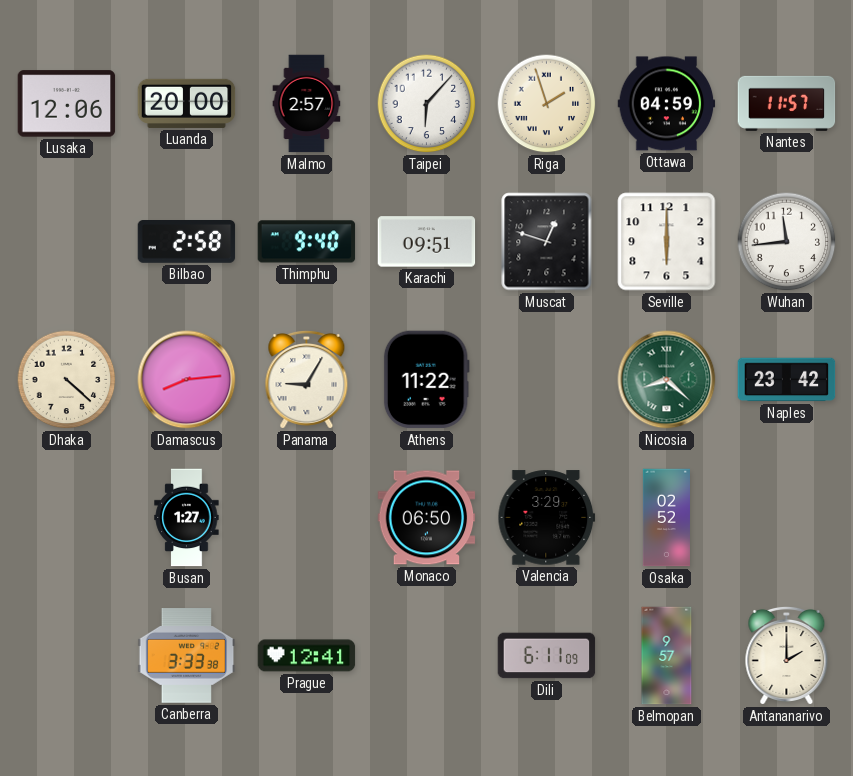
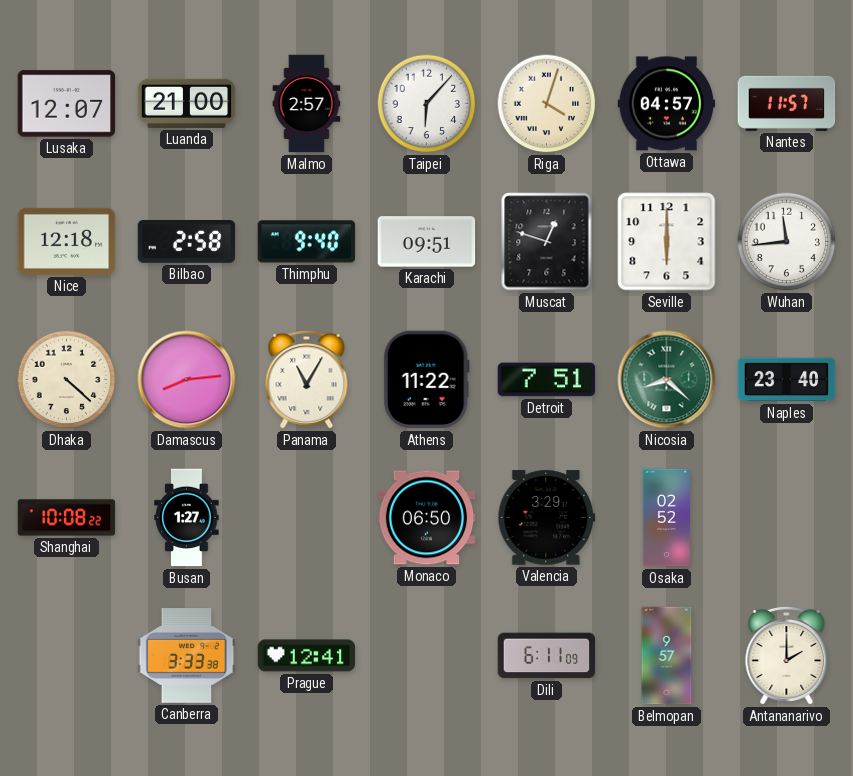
Lusaka: 12:06 -> 12:07
Luanda: 20:00 -> 21:00
Riga: 1:57 -> 4:03
Ottawa: 04:59 -> 04:57
Nice: none -> 12:18
Panama: 9:05 -> 11:05
Detroit: none -> 7:51
Naples: 23:42 -> 23:40
Shanghai: none -> 10:08
